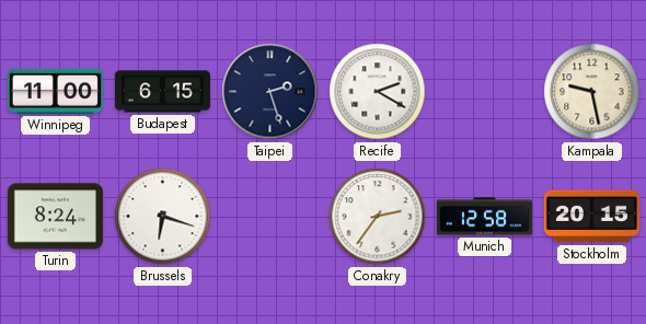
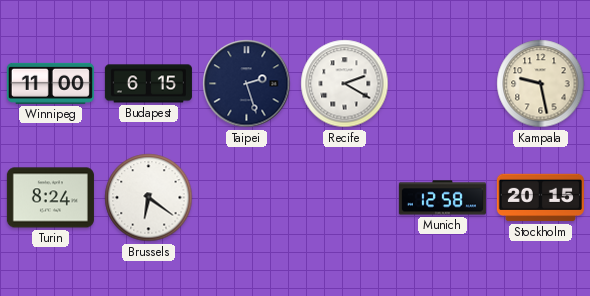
Brussels: 6:18 -> 6:21
Conakry: 2:36 -> none
